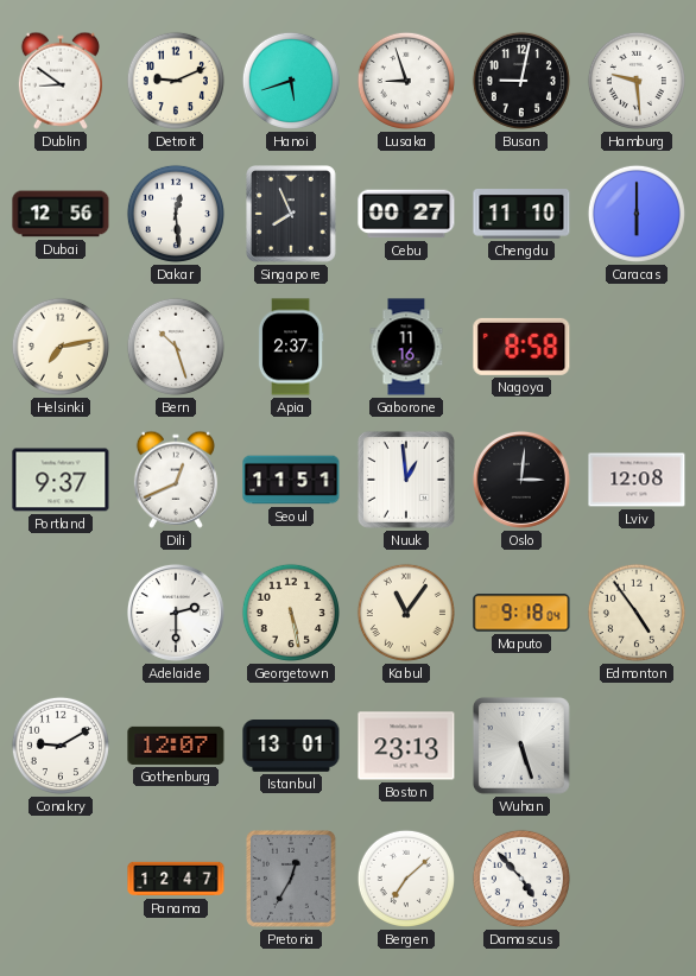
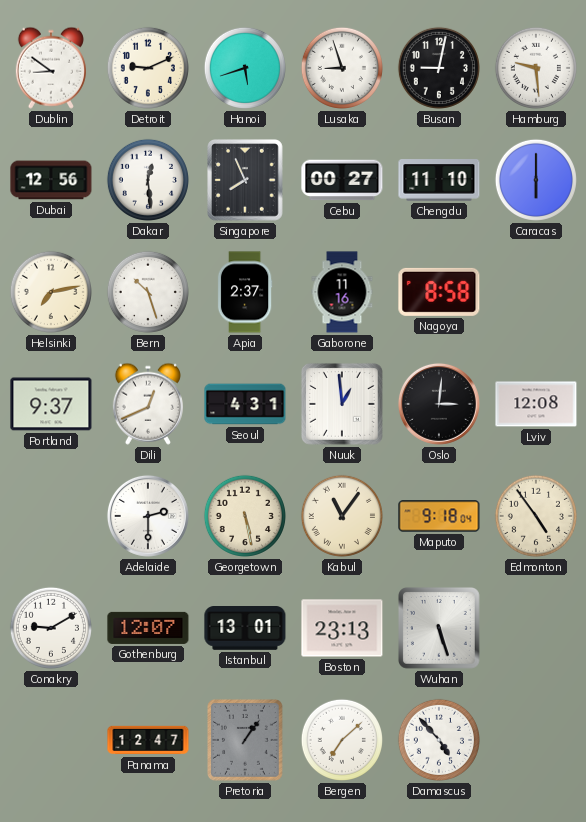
Seoul: 11:51 -> 4:31
Pretoria: 12:35 -> 1:06
